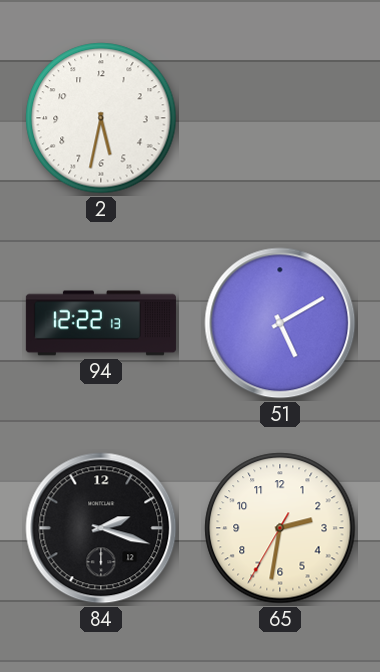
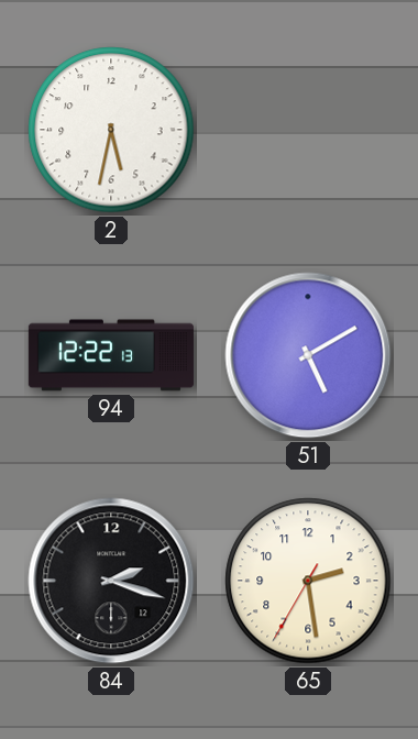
65: 2:31 -> 2:28
